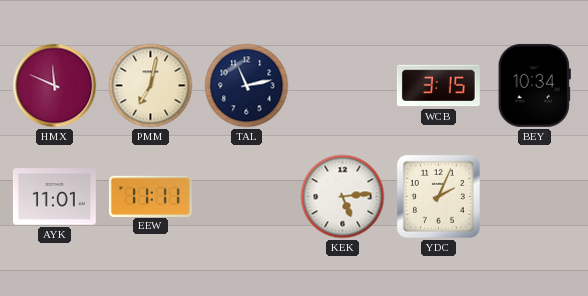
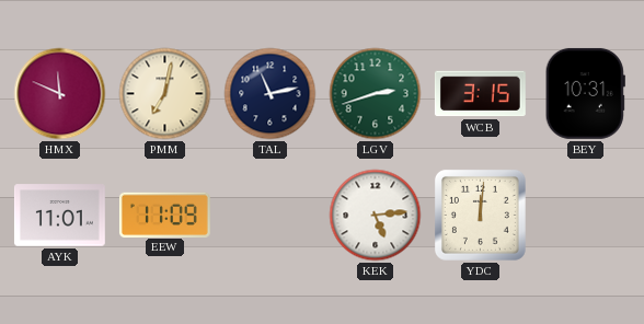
LGV: none -> 2:42
BEY: 10:34 -> 10:31
EEW: 11:11 -> 11:09
YDC: 2:04 -> 12:01
